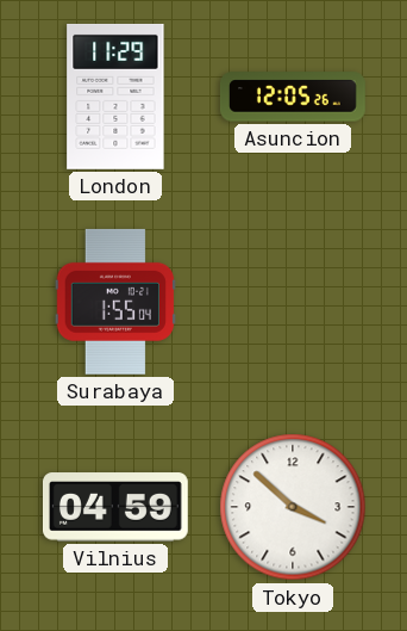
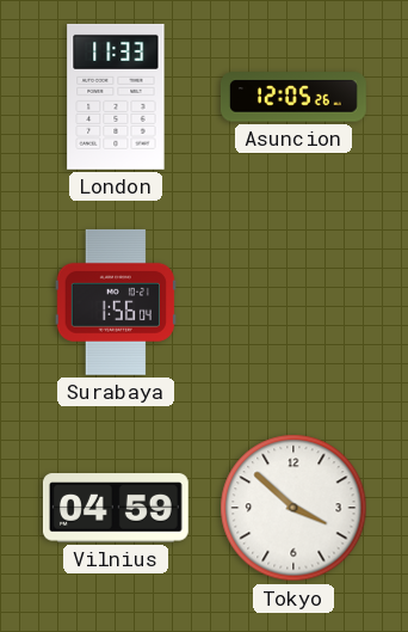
London: 11:29 -> 11:33
Surabaya: 1:55 -> 1:56
